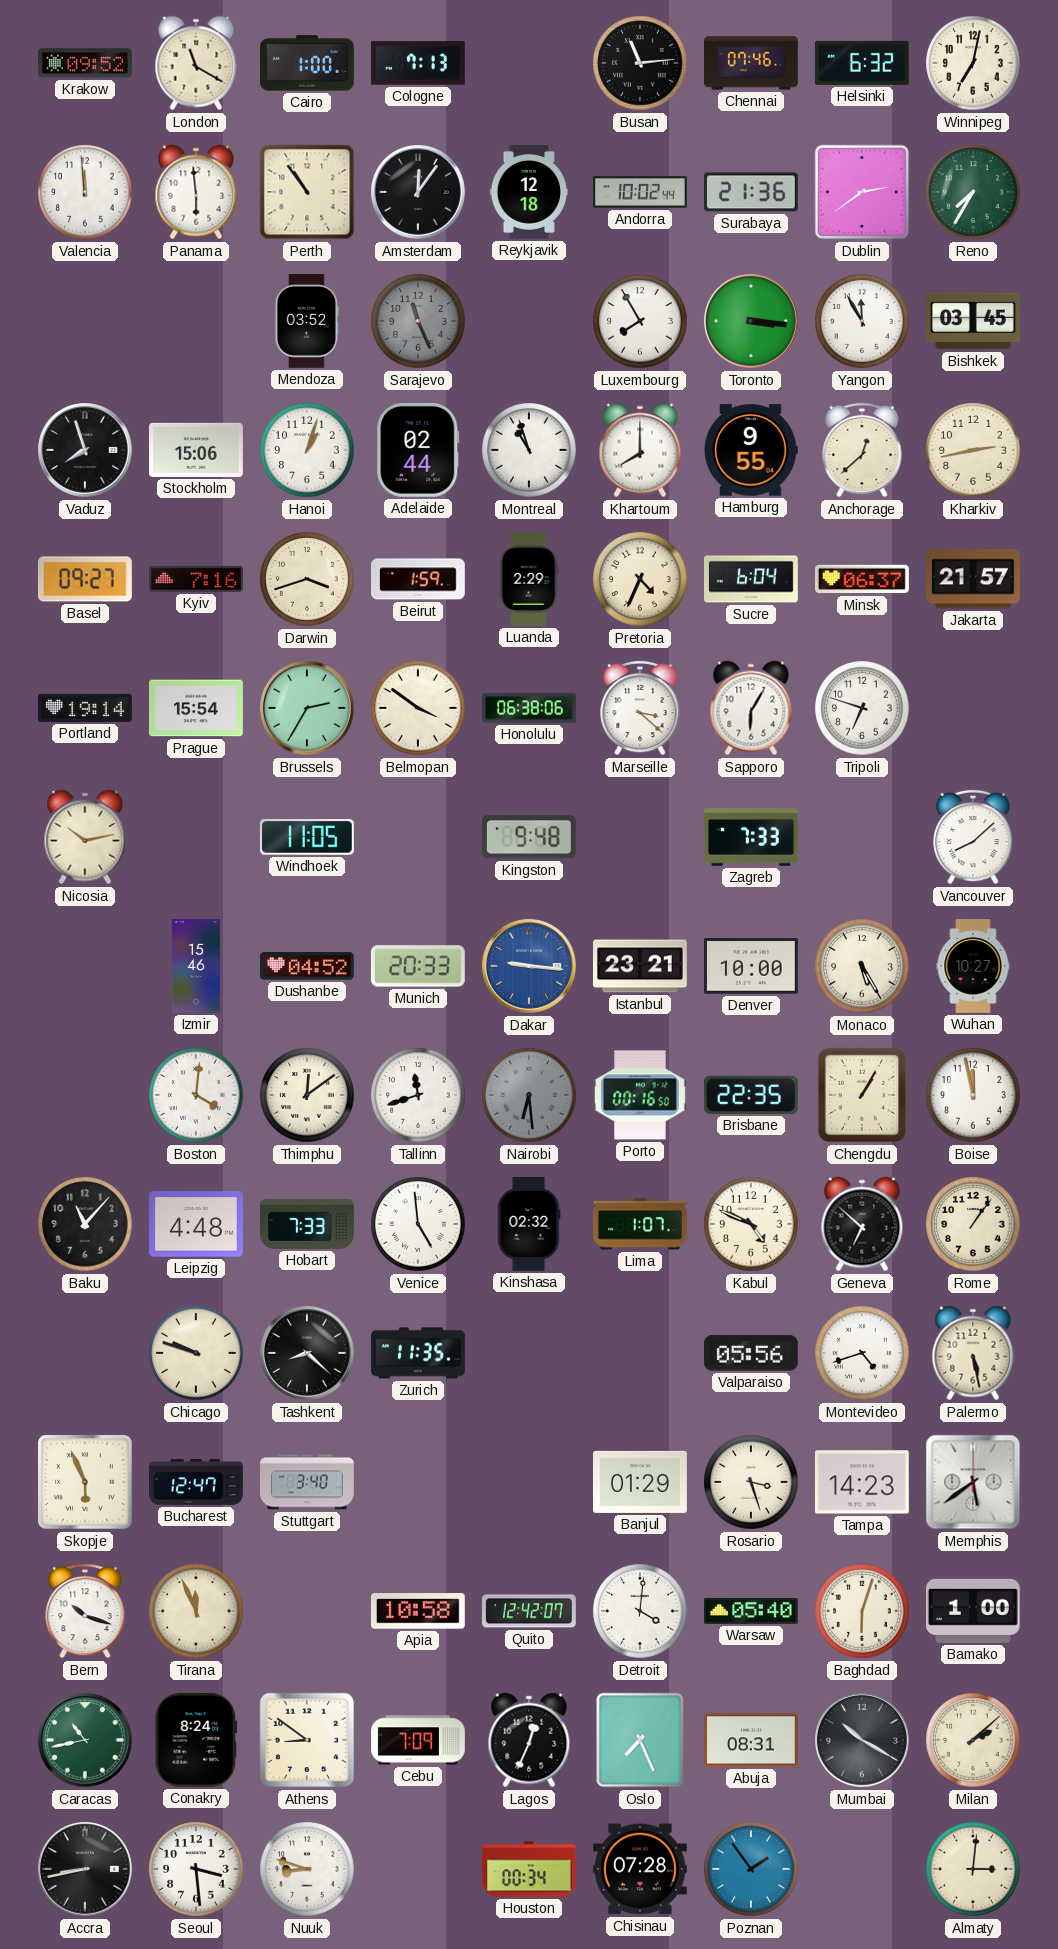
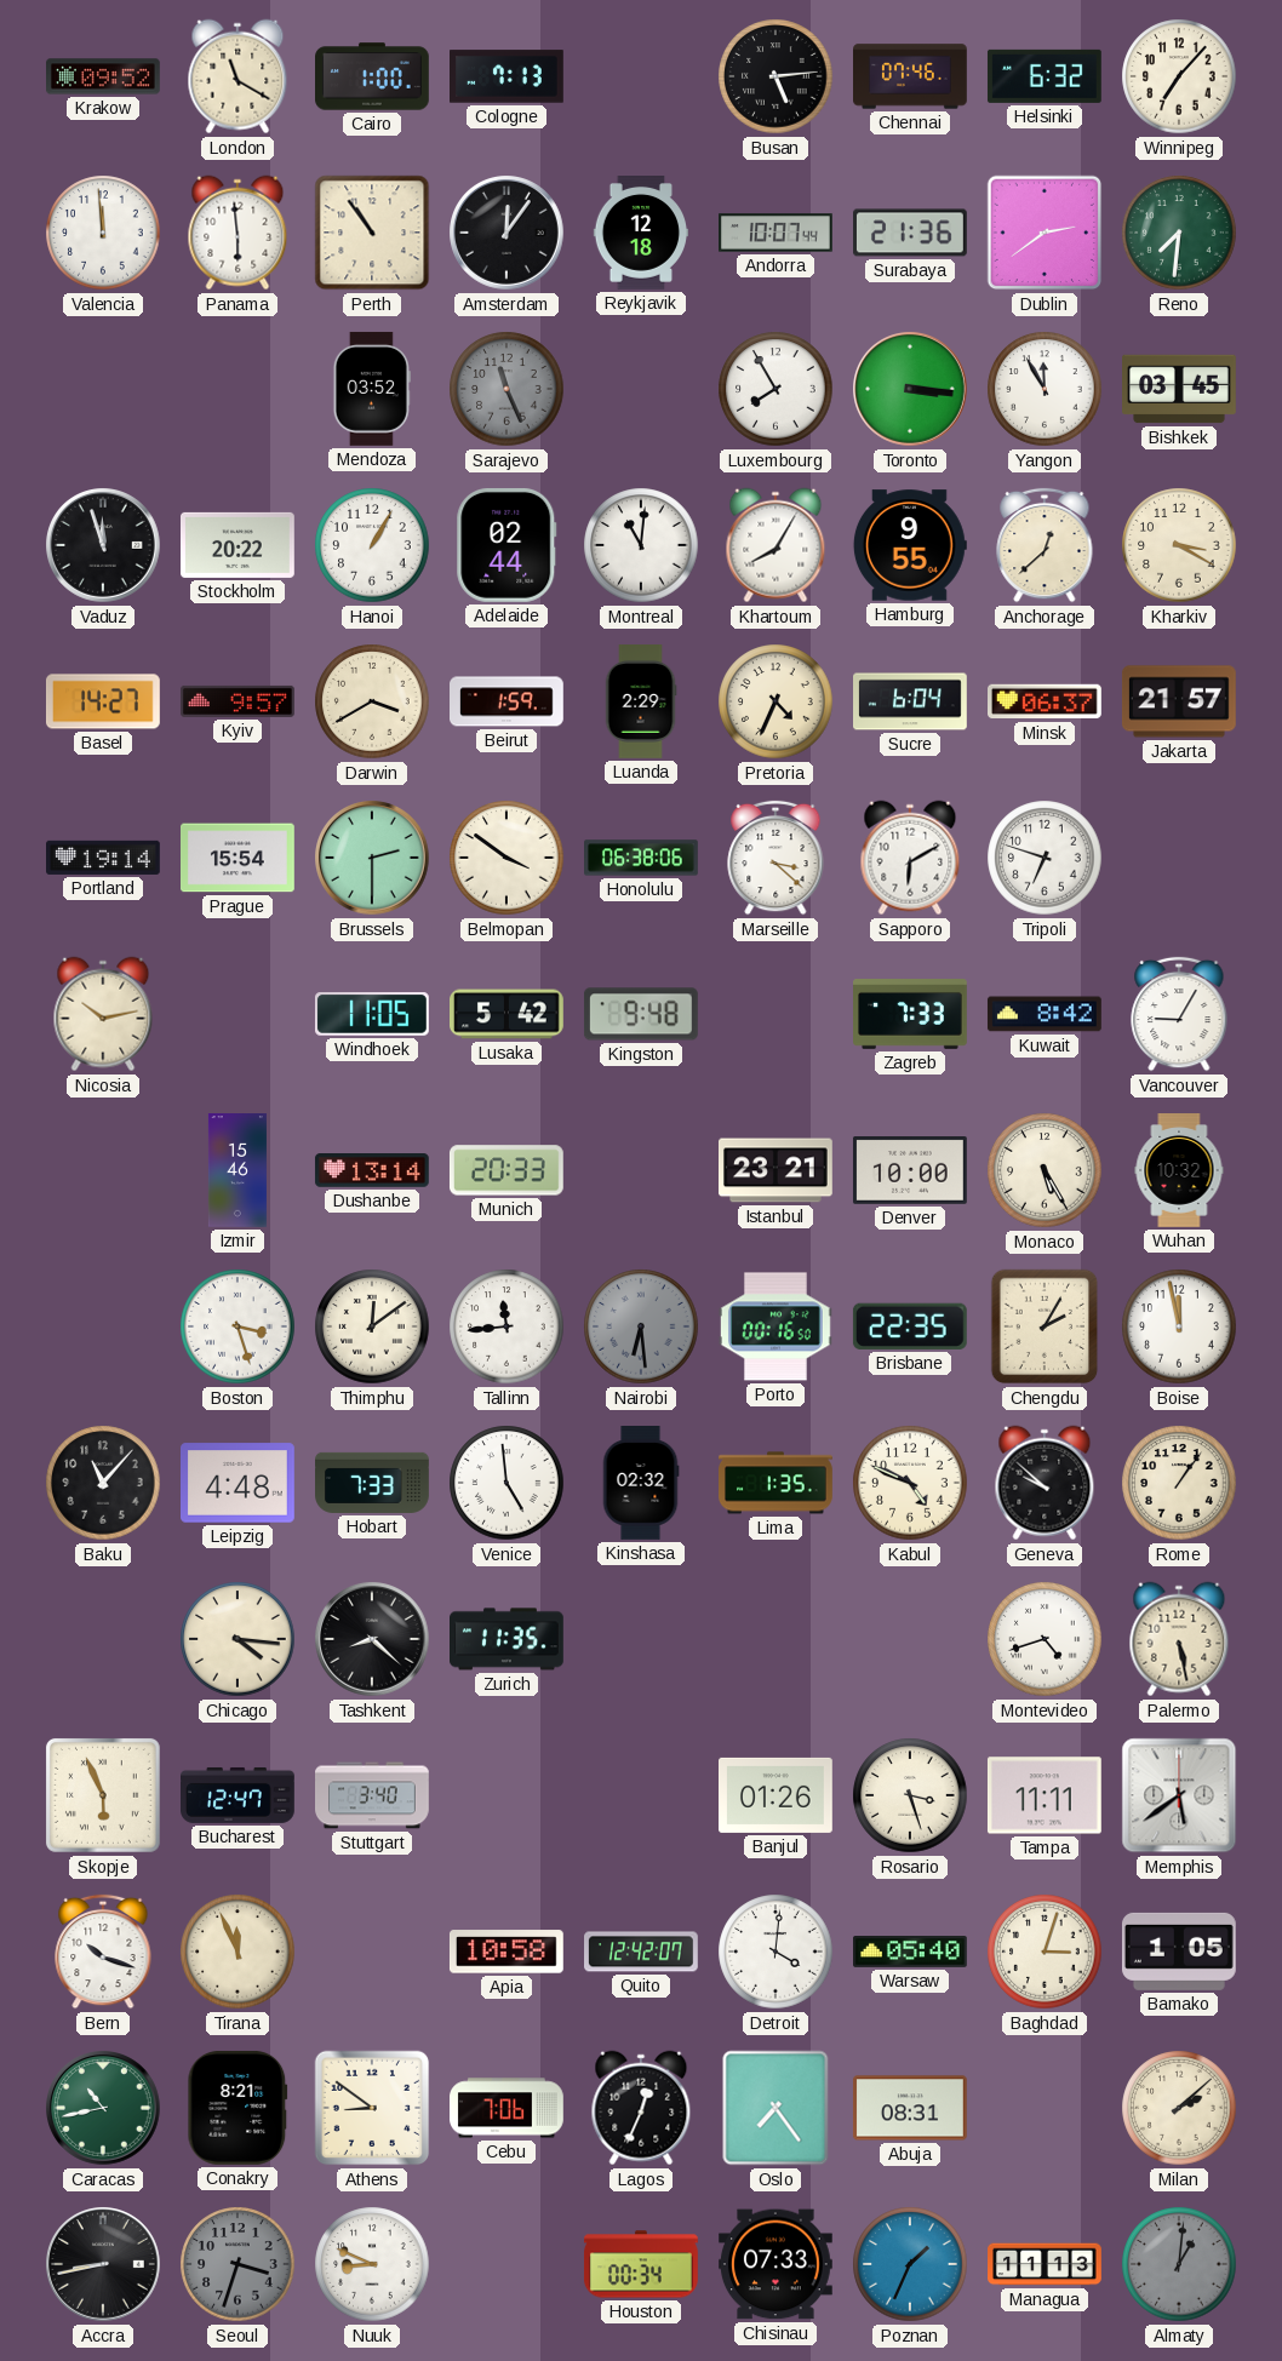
Busan: 11:14 -> 5:14
Winnipeg: 7:02 -> 7:07
Andorra: 10:02 -> 10:07
Reno: 7:35 -> 7:31
Vaduz: 7:57 -> 11:57
Stockholm: 15:06 -> 20:22
Hanoi: 1:03 -> 1:05
Montreal: 10:57 -> 11:01
Khartoum: 8:00 -> 8:05
Kharkiv: 2:43 -> 3:20
Basel: 09:27 -> 14:27
Kyiv: 7:16 -> 9:57
Darwin: 3:42 -> 3:40
Brussels: 2:35 -> 2:30
Sapporo: 6:05 -> 6:10
Lusaka: none -> 5:42
Kuwait: none -> 8:42
Vancouver: 8:08 -> 9:05
Dushanbe: 04:52 -> 13:14
Dakar: 9:16 -> none
Wuhan: 10:27 -> 10:32
Boston: 4:01 -> 3:27
Tallinn: 11:42 -> 11:44
Chengdu: 1:05 -> 2:05
Lima: 1:07 -> 1:35
Geneva: 6:52 -> 9:52
Chicago: 9:48 -> 4:16
Valparaiso: 05:56 -> none
Banjul: 01:29 -> 01:26
Tampa: 14:23 -> 11:11
Baghdad: 6:03 -> 3:03
Bamako: 1:00 -> 1:05
Conakry: 8:24 -> 8:21
Cebu: 7:09 -> 7:06
Oslo: 7:26 -> 7:24
Mumbai: 10:20 -> none
Seoul: 3:29 -> 3:33
Seoul dial: white -> grey
Nuuk: 8:48 -> 8:49
Chisinau: 07:28 -> 07:33
Poznan: 1:54 -> 1:34
Managua: none -> 11:13
Almaty: 3:01 -> 1:01
Almaty dial: cream -> grey
